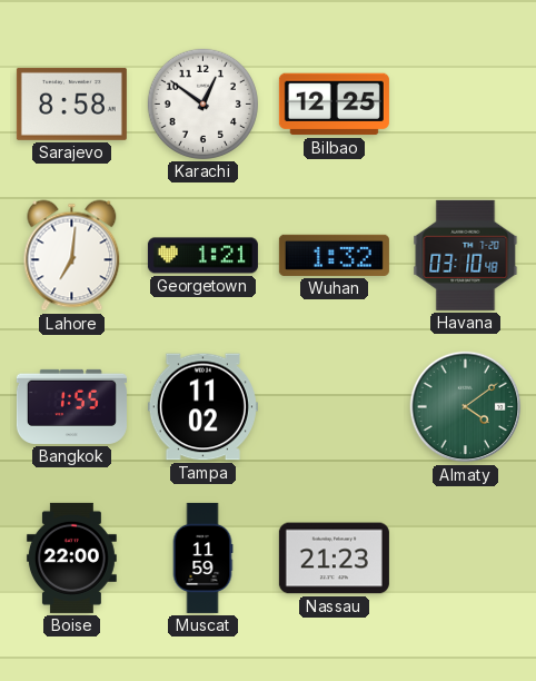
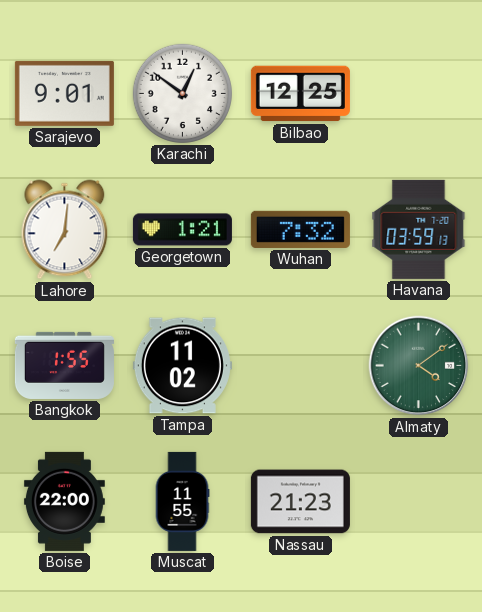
Sarajevo: 8:58 -> 9:01
Wuhan: 1:32 -> 7:32
Havana: 03:10 -> 03:59
Muscat: 11:59 -> 11:55
